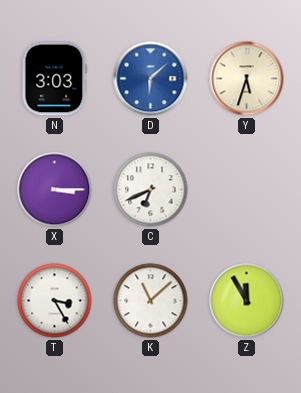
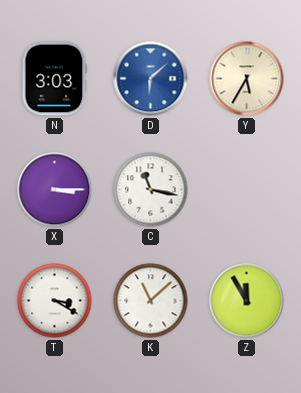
Y: 5:33 -> 5:35
C: 6:41 -> 11:17
T: 3:25 -> 3:20
